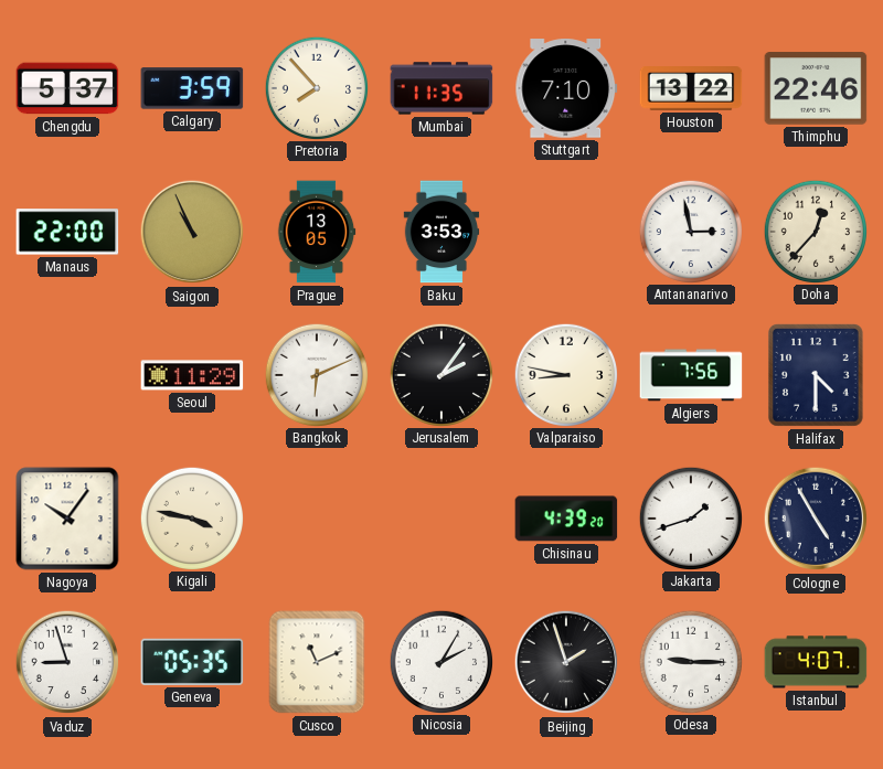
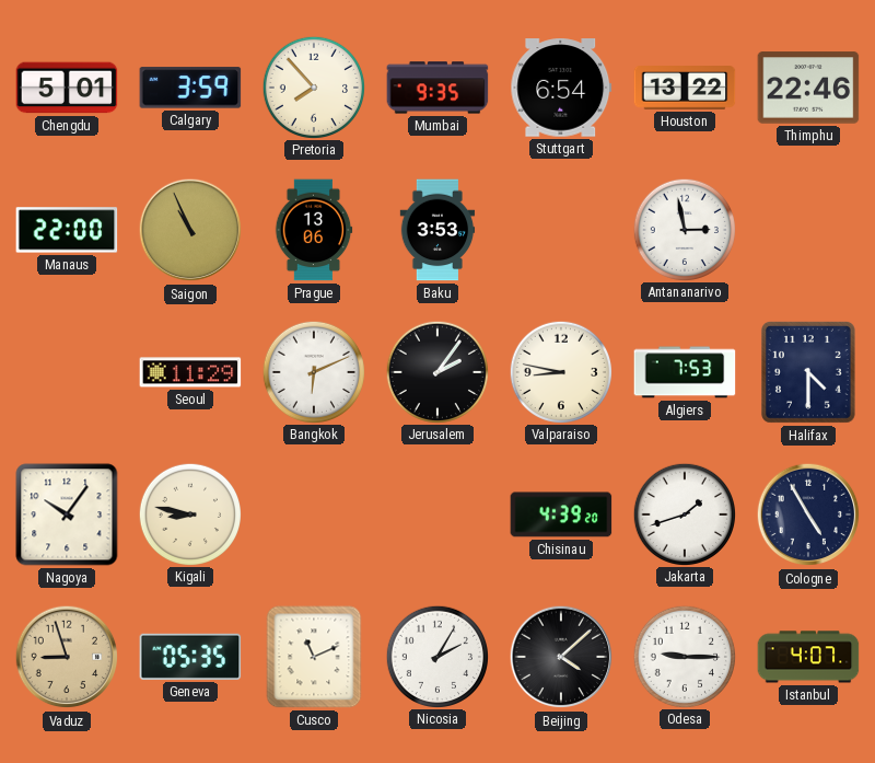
Chengdu: 5:37 -> 5:01
Mumbai: 11:35 -> 9:35
Stuttgart: 7:10 -> 6:54
Prague: 13:05 -> 13:06
Doha: 12:37 -> none
Algiers: 7:56 -> 7:53
Kigali: 3:47 -> 8:47
Vaduz dial: white -> champagne
Beijing: 1:57 -> 4:08
